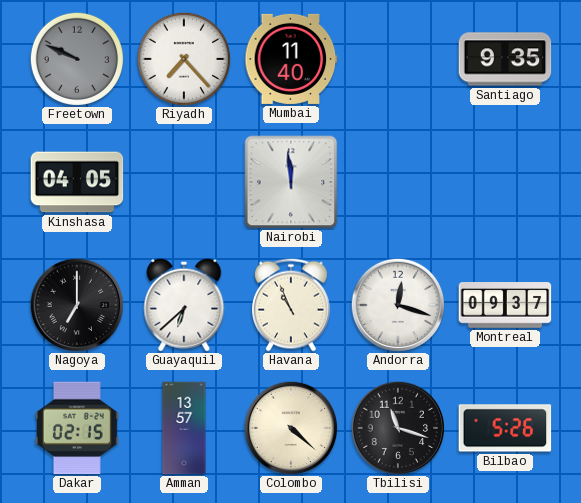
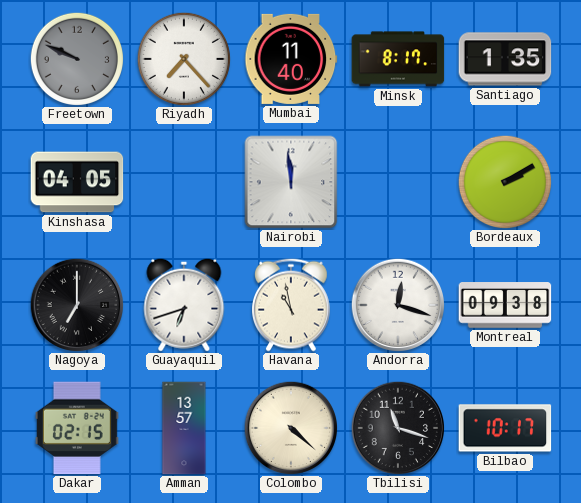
Minsk: none -> 8:17
Santiago: 9:35 -> 1:35
Bordeaux: none -> 2:10
Guayaquil: 6:38 -> 6:42
Havana: 10:56 -> 10:58
Montreal: 09:37 -> 09:38
Bilbao: 5:26 -> 10:17
